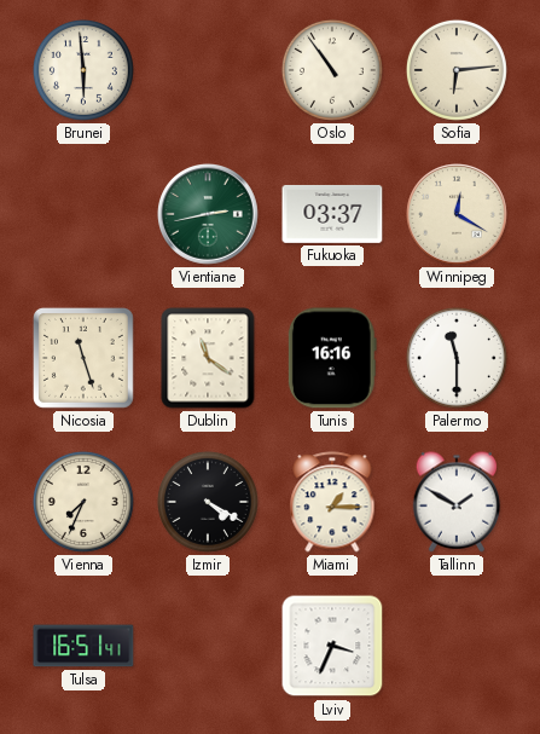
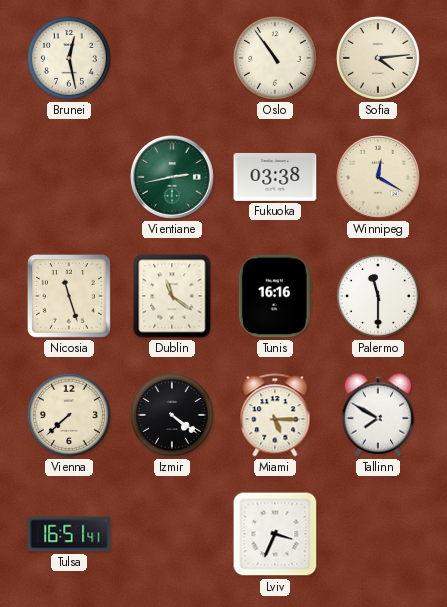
Brunei: 5:59 -> 12:28
Sofia: 6:14 -> 4:14
Fukuoka: 03:37 -> 03:38
Vienna: 7:34 -> 7:38
Izmir: 4:20 -> 4:21
Miami: 1:15 -> 5:15
Tallinn: 1:50 -> 7:50
